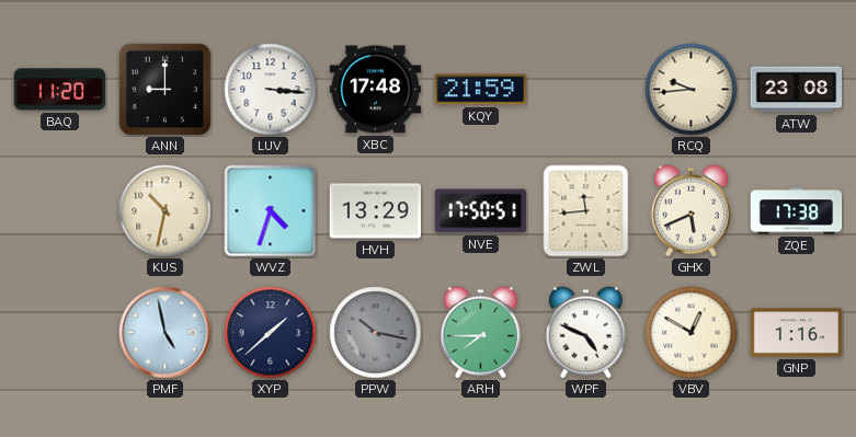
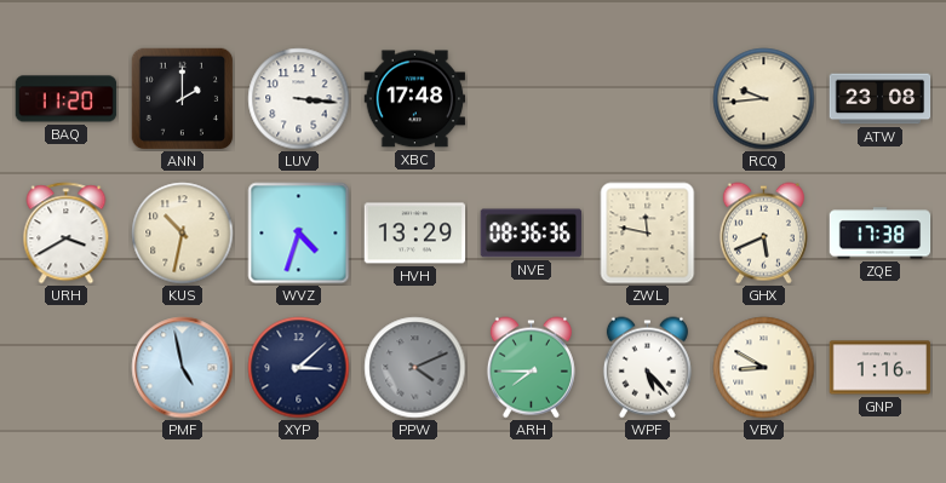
ANN: 9:00 -> 2:00
KQY: 21:59 -> none
URH: none -> 3:40
NVE: 17:50 -> 08:36
ZWL: 11:44 -> 11:47
XYP: 1:38 -> 3:08
PPW: 10:17 -> 4:11
WPF: 4:49 -> 5:23
VBV: 12:50 -> 8:50
